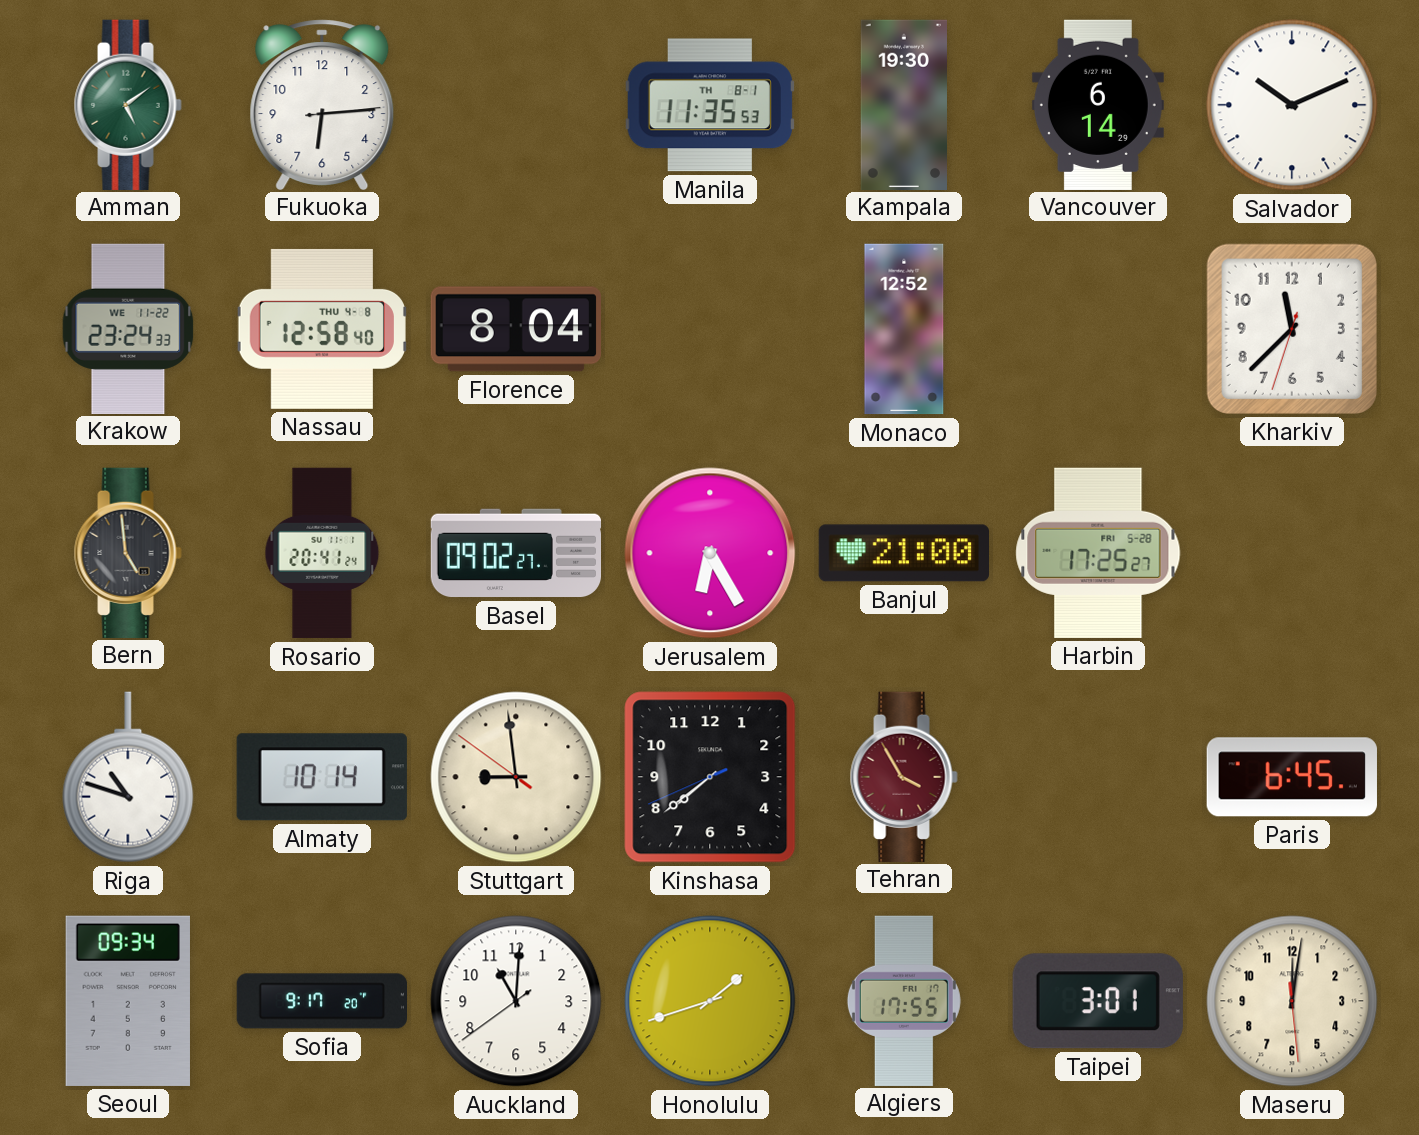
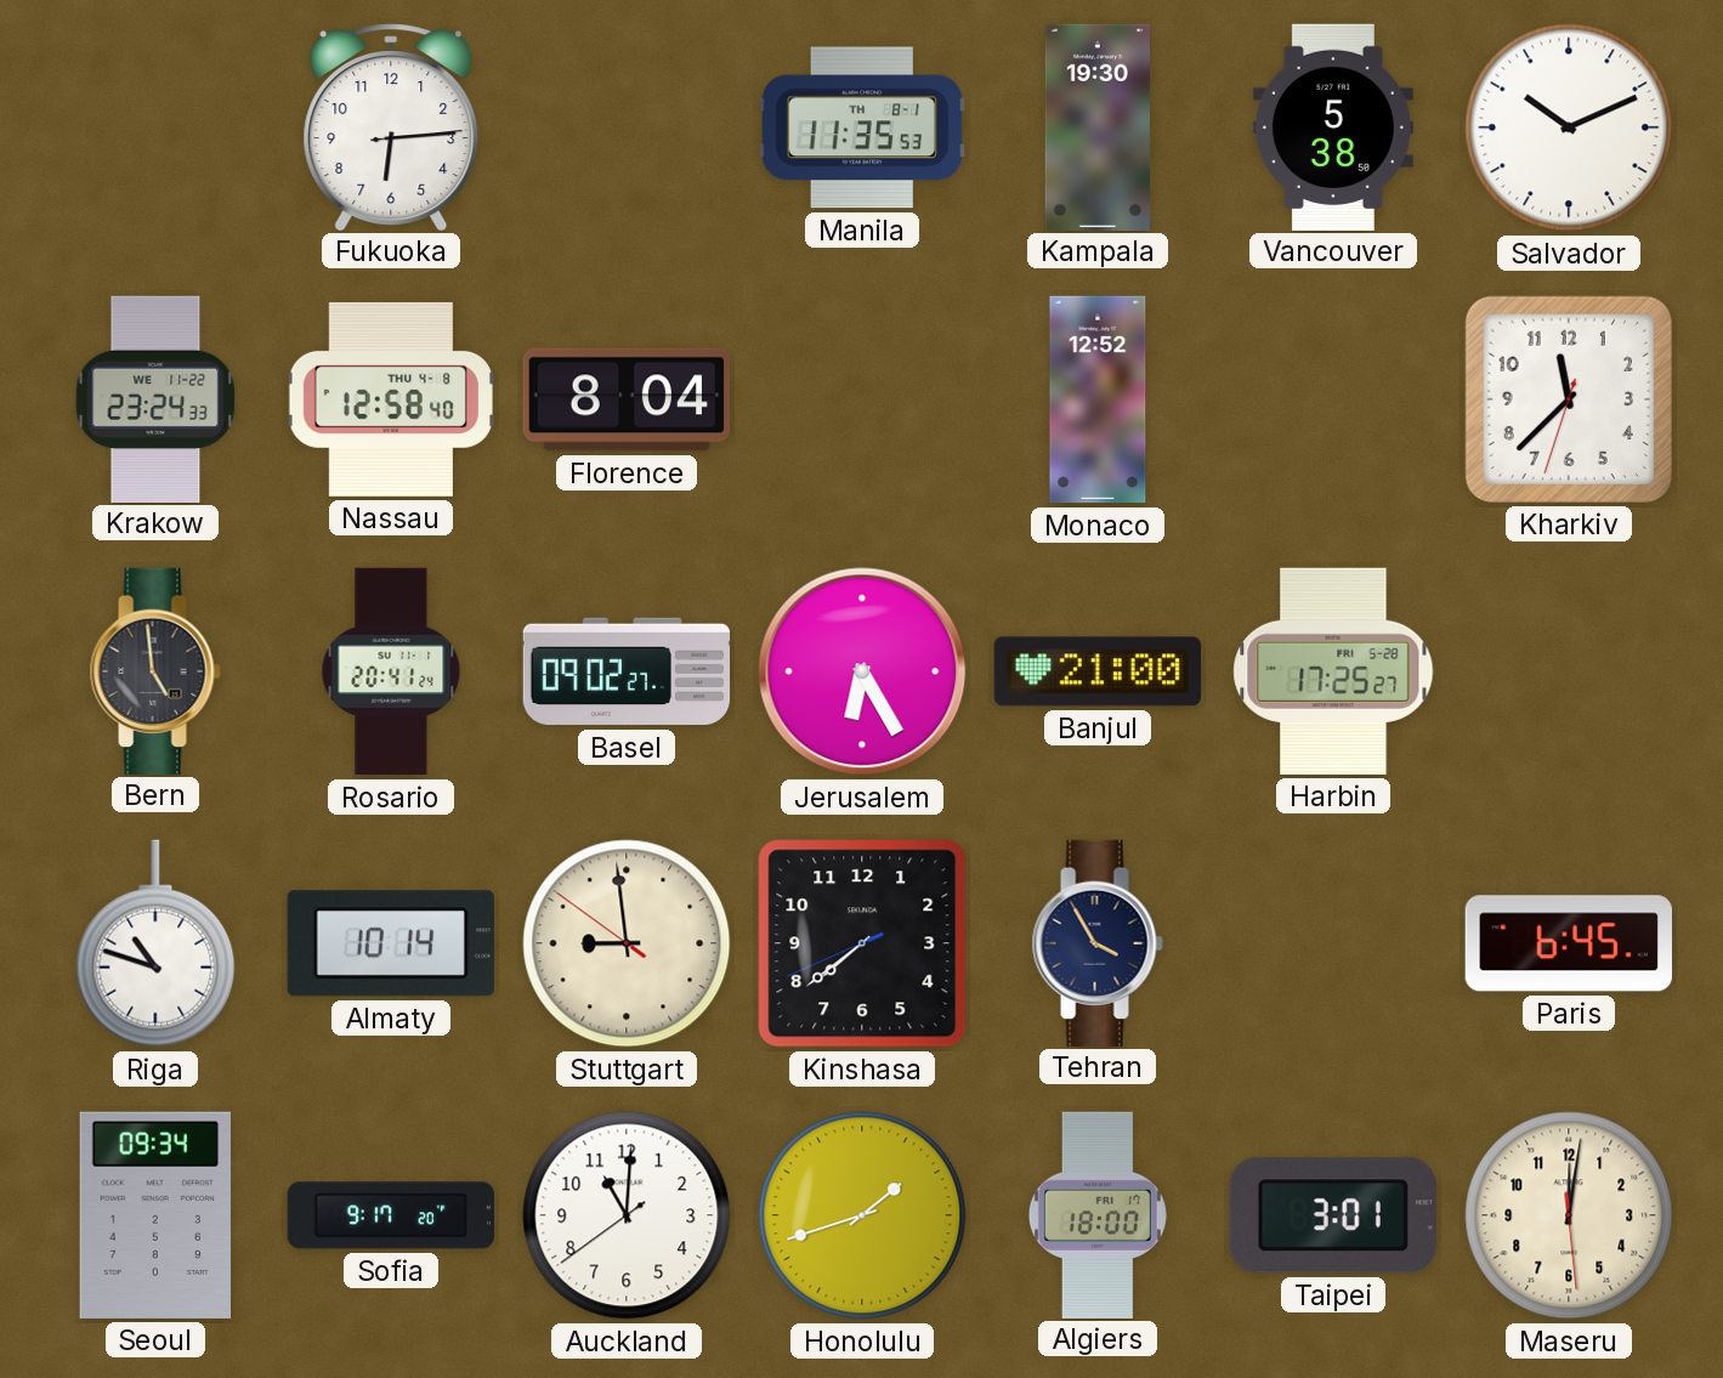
Amman: 5:09 -> none
Vancouver: 6:14 -> 5:38
Tehran dial: burgundy -> navy
Algiers: 17:55 -> 18:00
